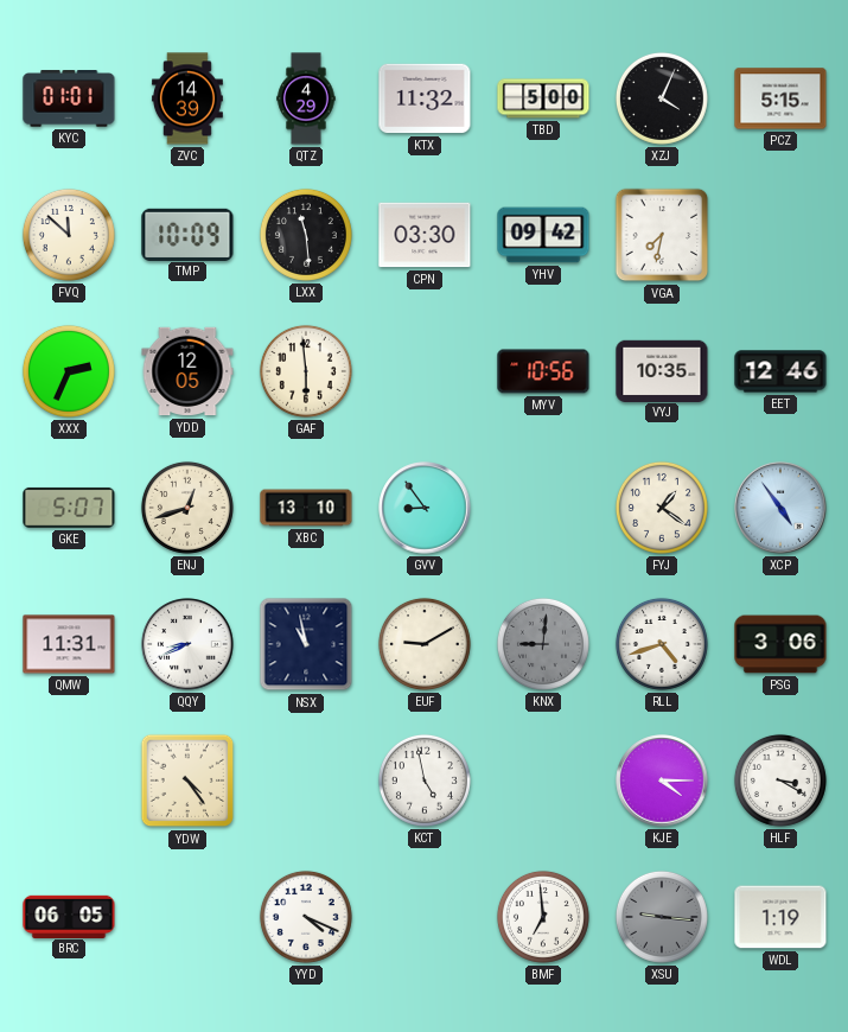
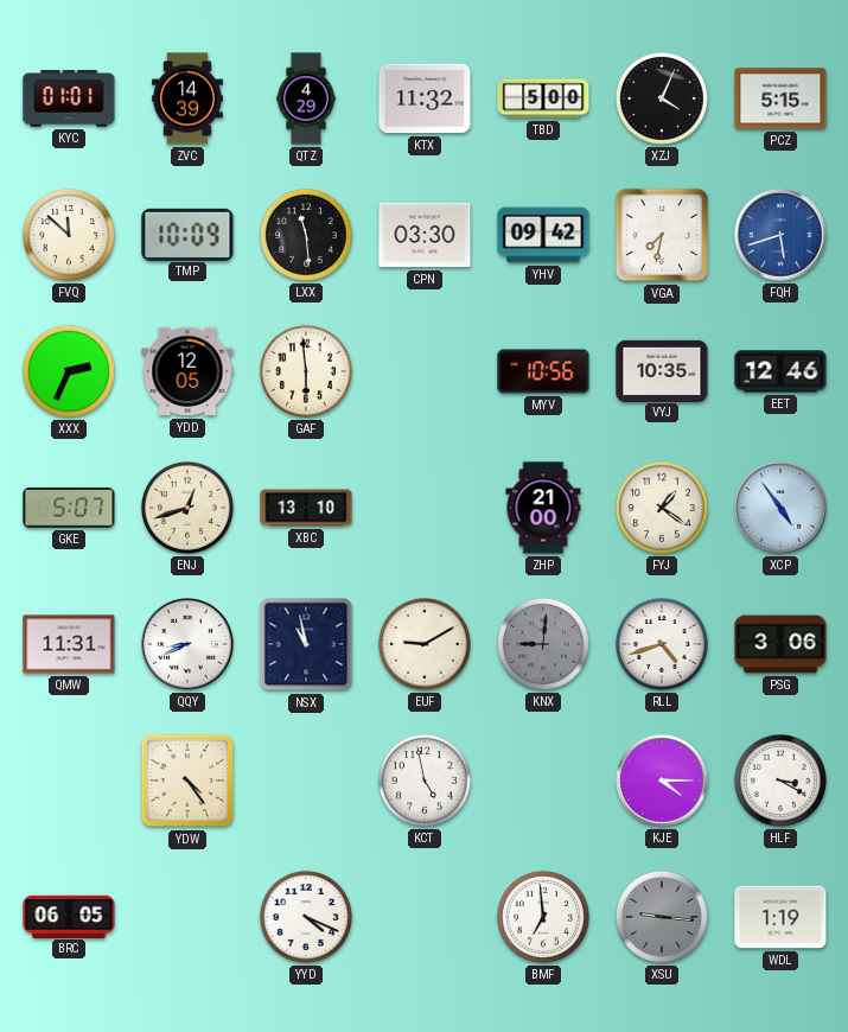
FQH: none -> 5:42
GVV: 8:54 -> none
ZHP: none -> 21:00
